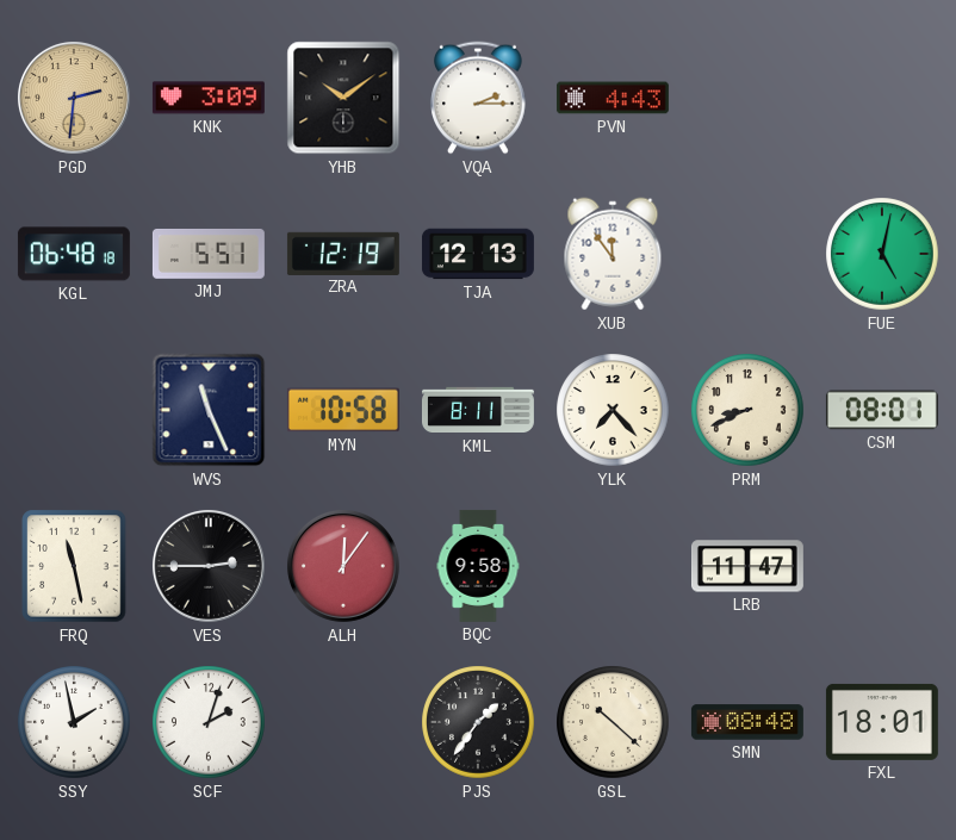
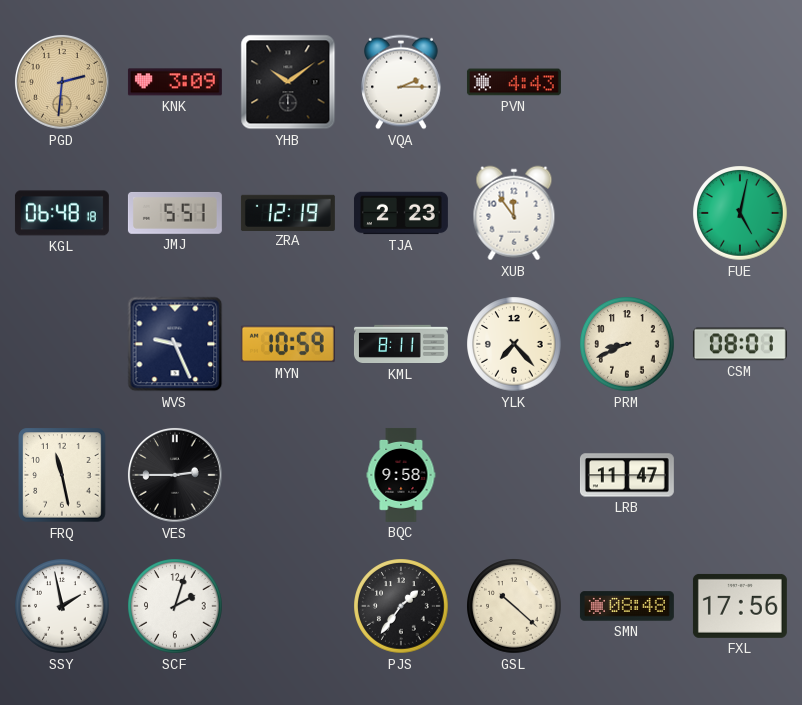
TJA: 12:13 -> 2:23
WVS: 11:26 -> 9:26
MYN: 10:58 -> 10:59
ALH: 12:06 -> none
FXL: 18:01 -> 17:56
